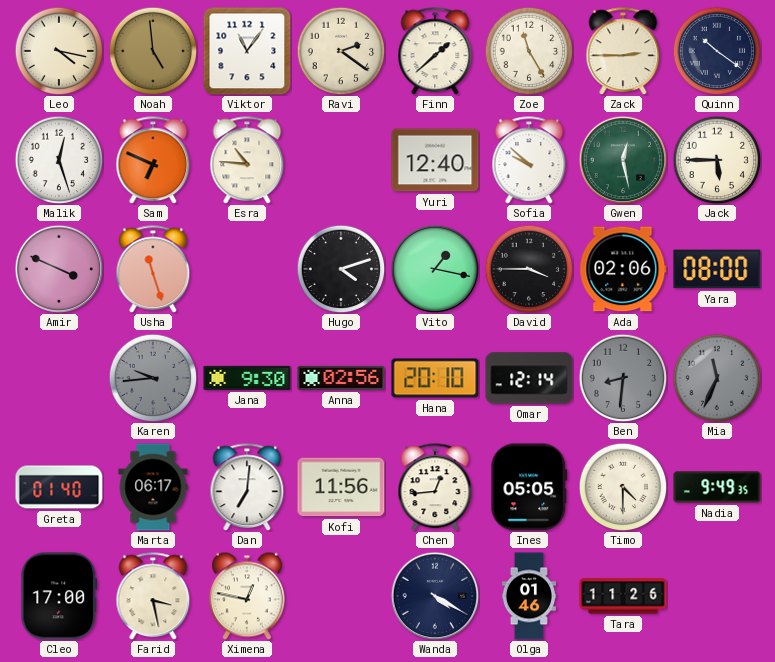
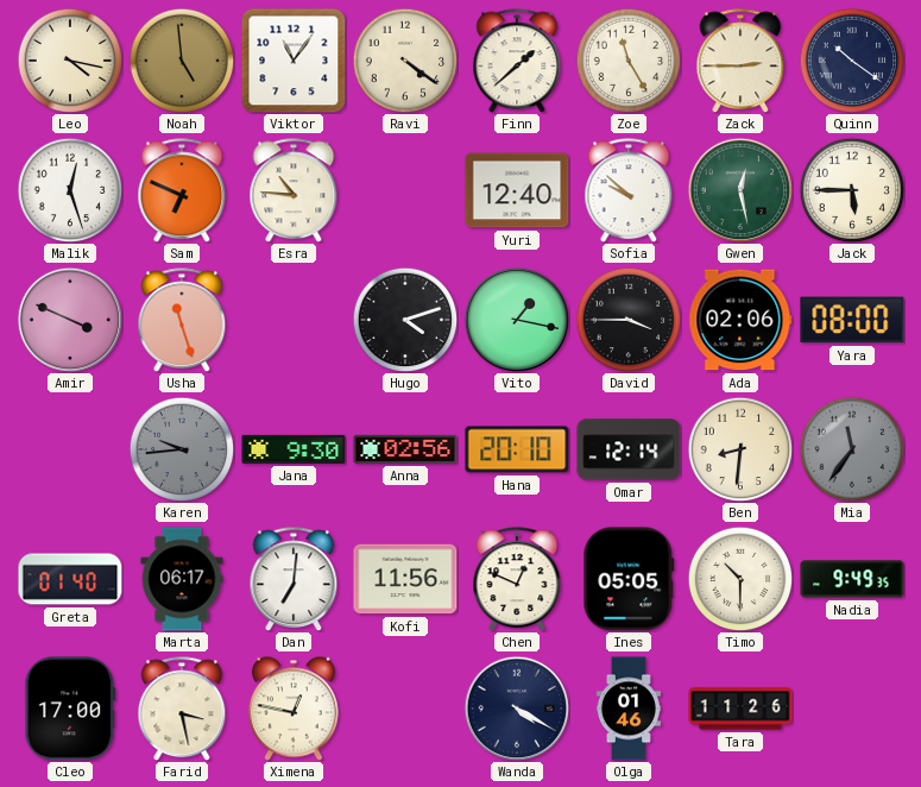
Ravi: 2:21 -> 4:21
Ben dial: grey -> cream
Mia: 11:34 -> 11:36
Chen: 12:44 -> 12:49
Timo: 4:30 -> 10:30
